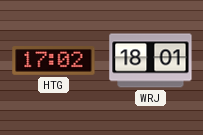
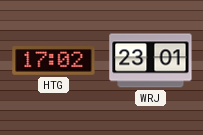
WRJ: 18:01 -> 23:01
